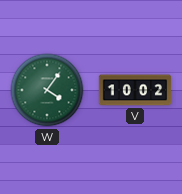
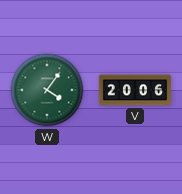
V: 10:02 -> 20:06
